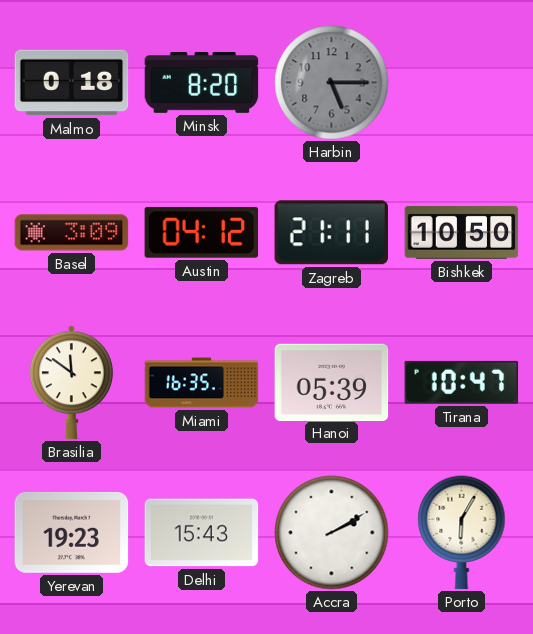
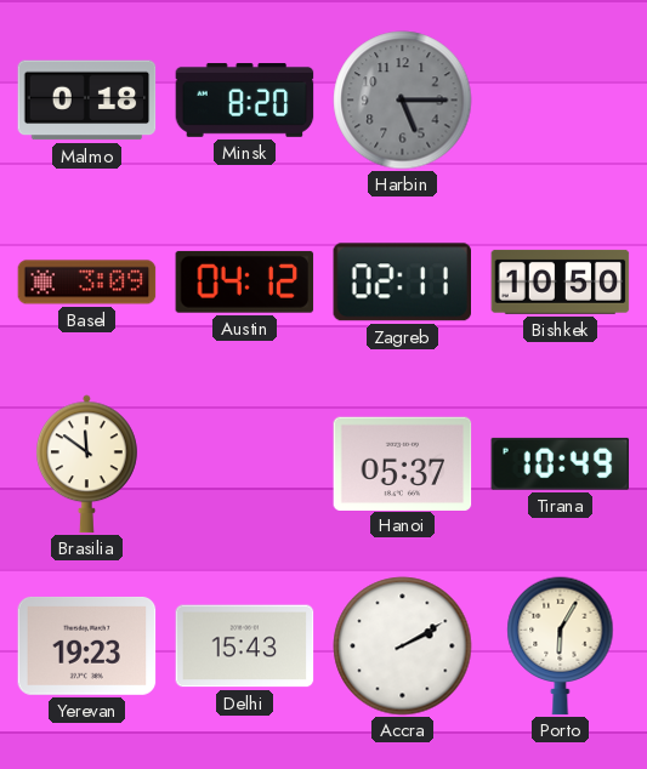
Zagreb: 21:11 -> 02:11
Miami: 16:35 -> none
Hanoi: 05:39 -> 05:37
Tirana: 10:47 -> 10:49
